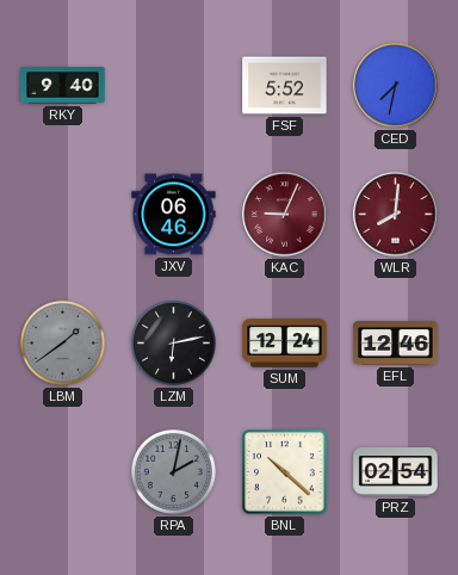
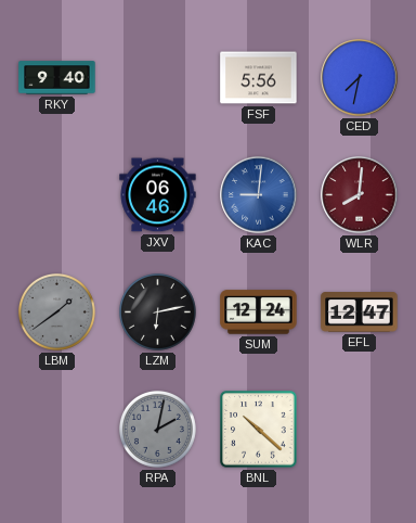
FSF: 5:52 -> 5:56
KAC: 9:04 -> 9:01
KAC dial: burgundy -> blue
EFL: 12:46 -> 12:47
PRZ: 02:54 -> none
